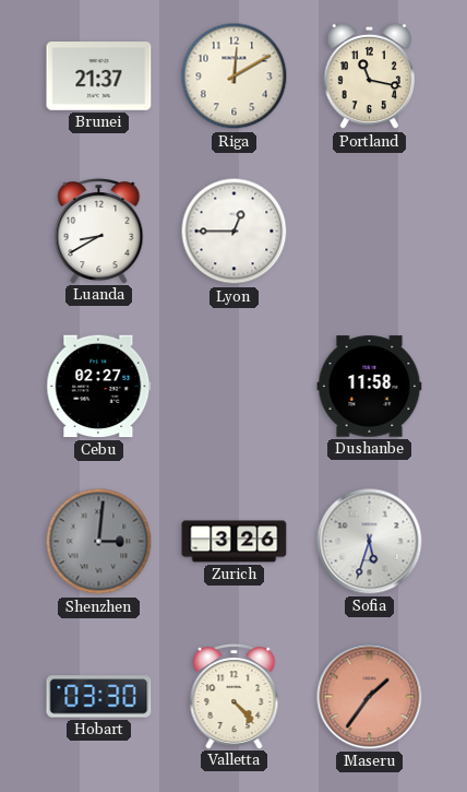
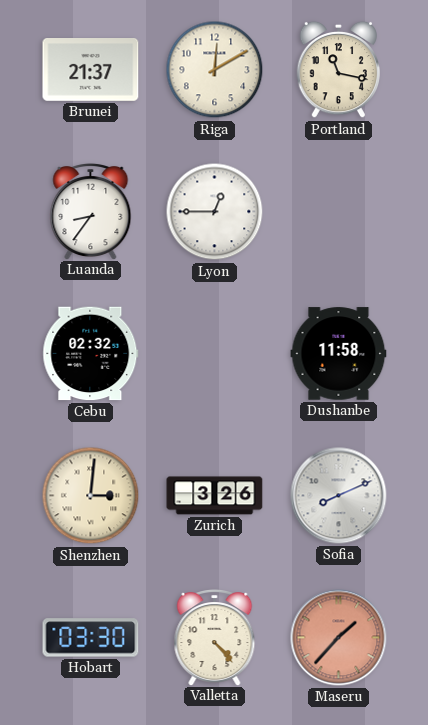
Luanda: 8:40 -> 8:36
Cebu: 02:27 -> 02:32
Shenzhen dial: grey -> cream
Sofia: 5:33 -> 8:11
Maseru: 1:36 -> 1:37
